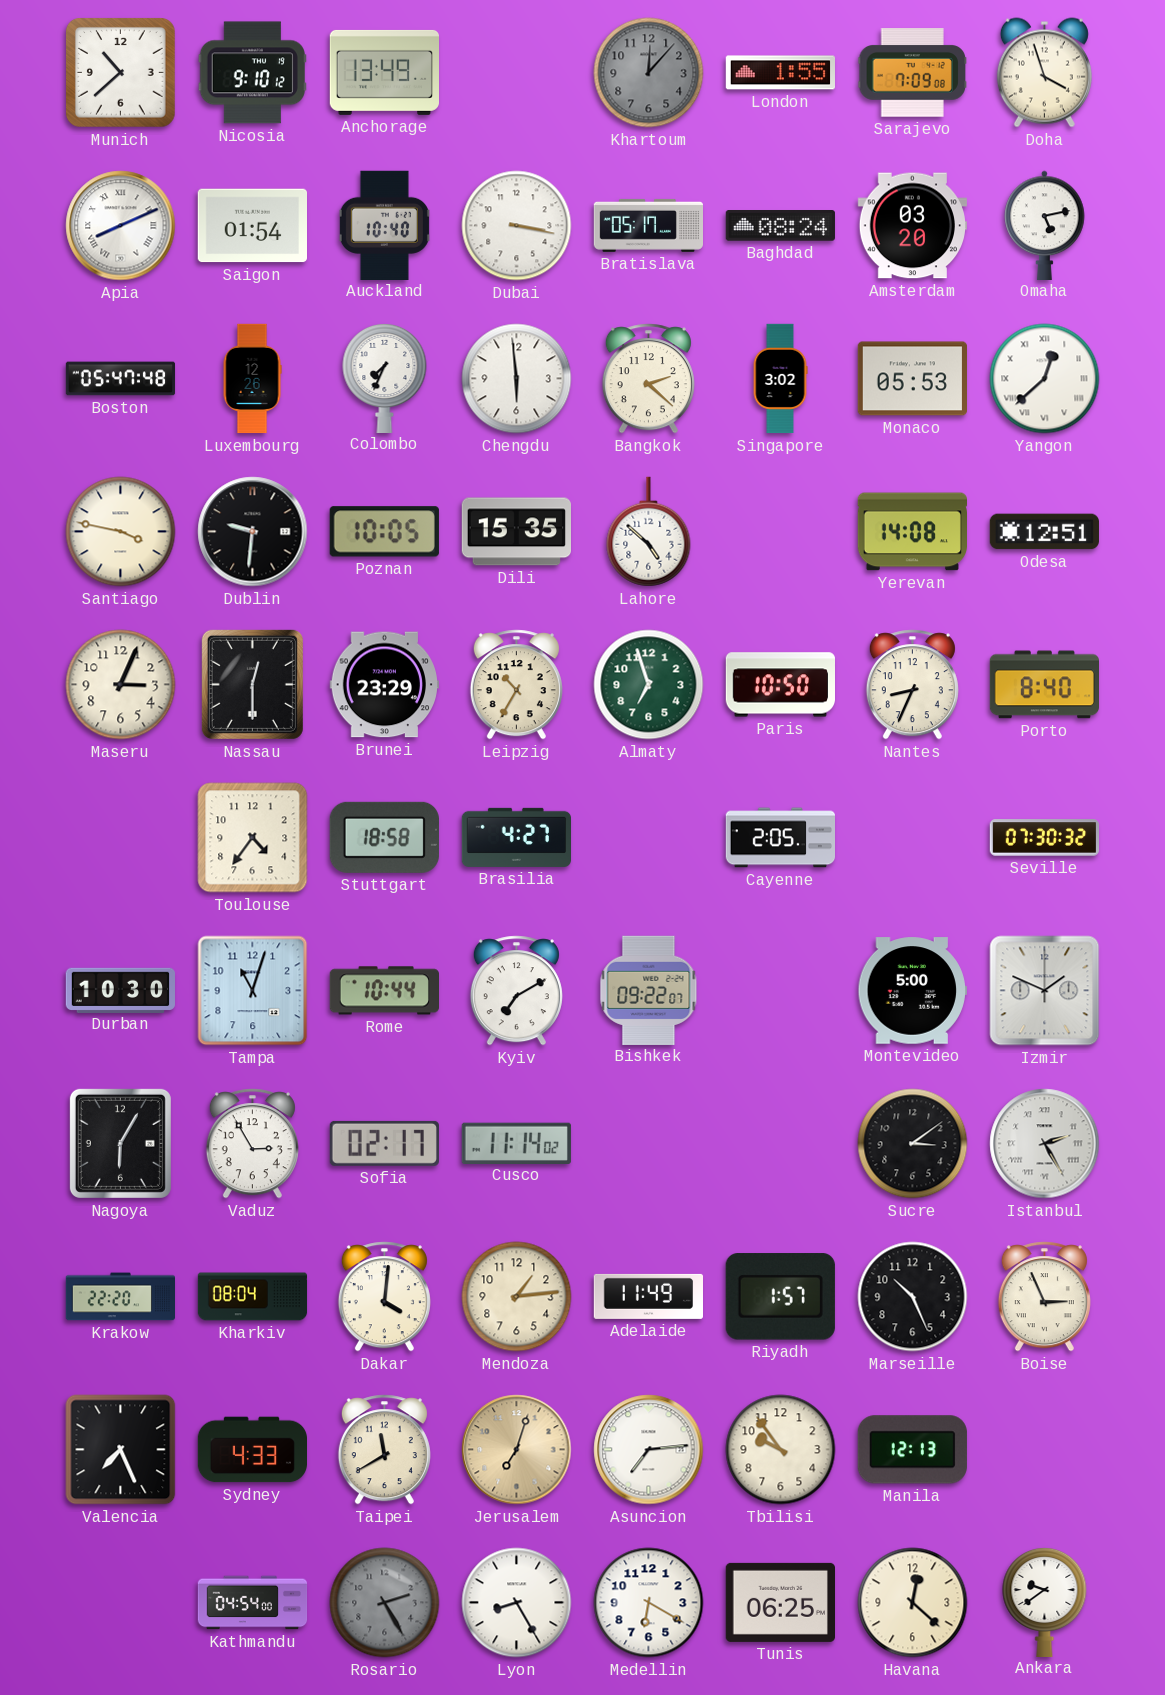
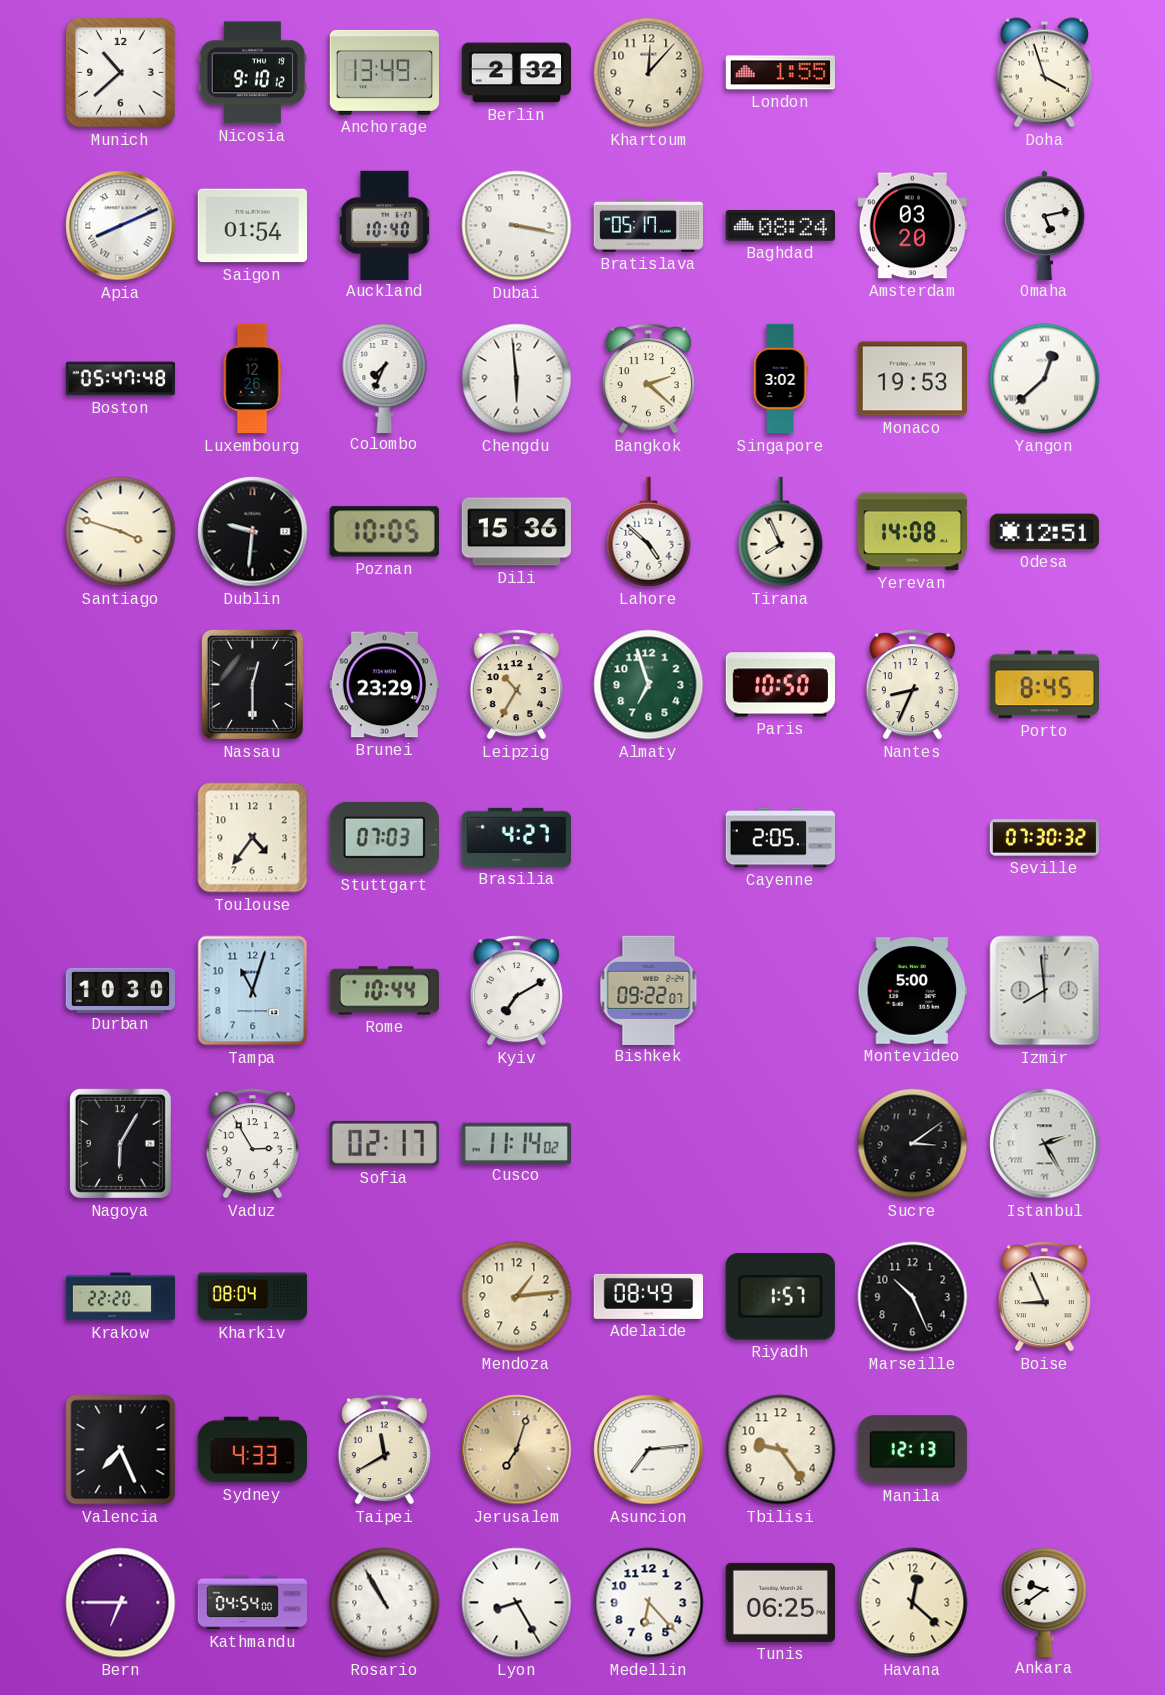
Berlin: none -> 2:32
Khartoum dial: grey -> cream
Sarajevo: 7:09 -> none
Monaco: 05:53 -> 19:53
Santiago: 3:47 -> 3:48
Dili: 15:35 -> 15:36
Tirana: none -> 7:56
Maseru: 3:04 -> none
Porto: 8:40 -> 8:45
Stuttgart: 18:58 -> 07:03
Izmir: 1:49 -> 7:59
Dakar: 4:01 -> none
Adelaide: 11:49 -> 08:49
Boise: 2:56 -> 8:56
Tbilisi: 9:54 -> 9:24
Bern: none -> 6:45
Rosario: 2:25 -> 10:55
Rosario dial: grey -> white
Medellin: 6:20 -> 6:23
